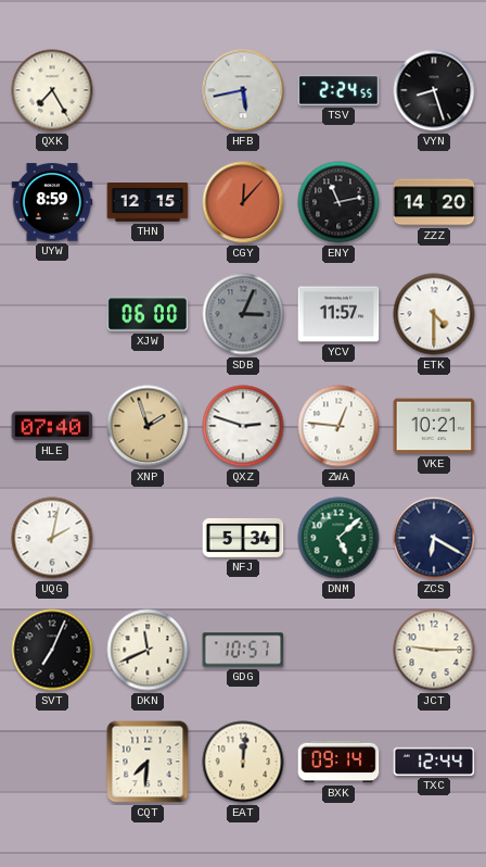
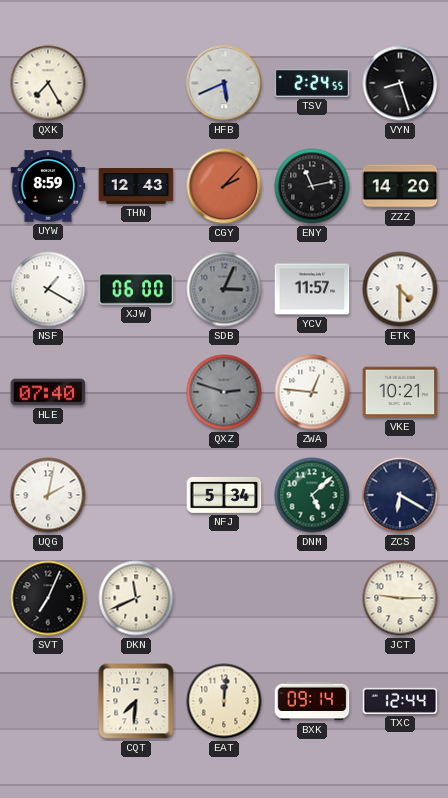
HFB: 5:43 -> 5:41
THN: 12:15 -> 12:43
CGY: 12:07 -> 2:07
NSF: none -> 1:20
XNP: 1:57 -> none
QXZ dial: white -> grey
GDG: 10:57 -> none
